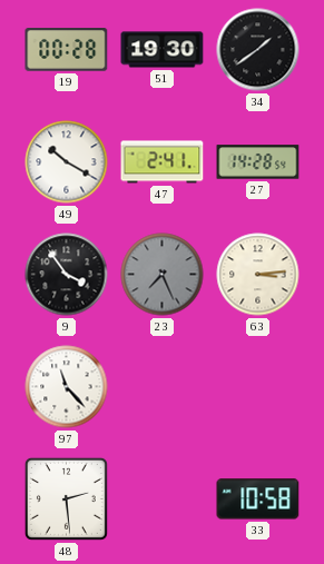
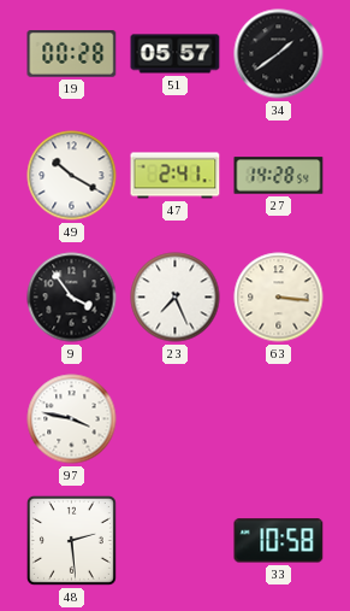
51: 19:30 -> 05:57
23 dial: grey -> white
63: 3:14 -> 3:16
97: 11:23 -> 3:47
